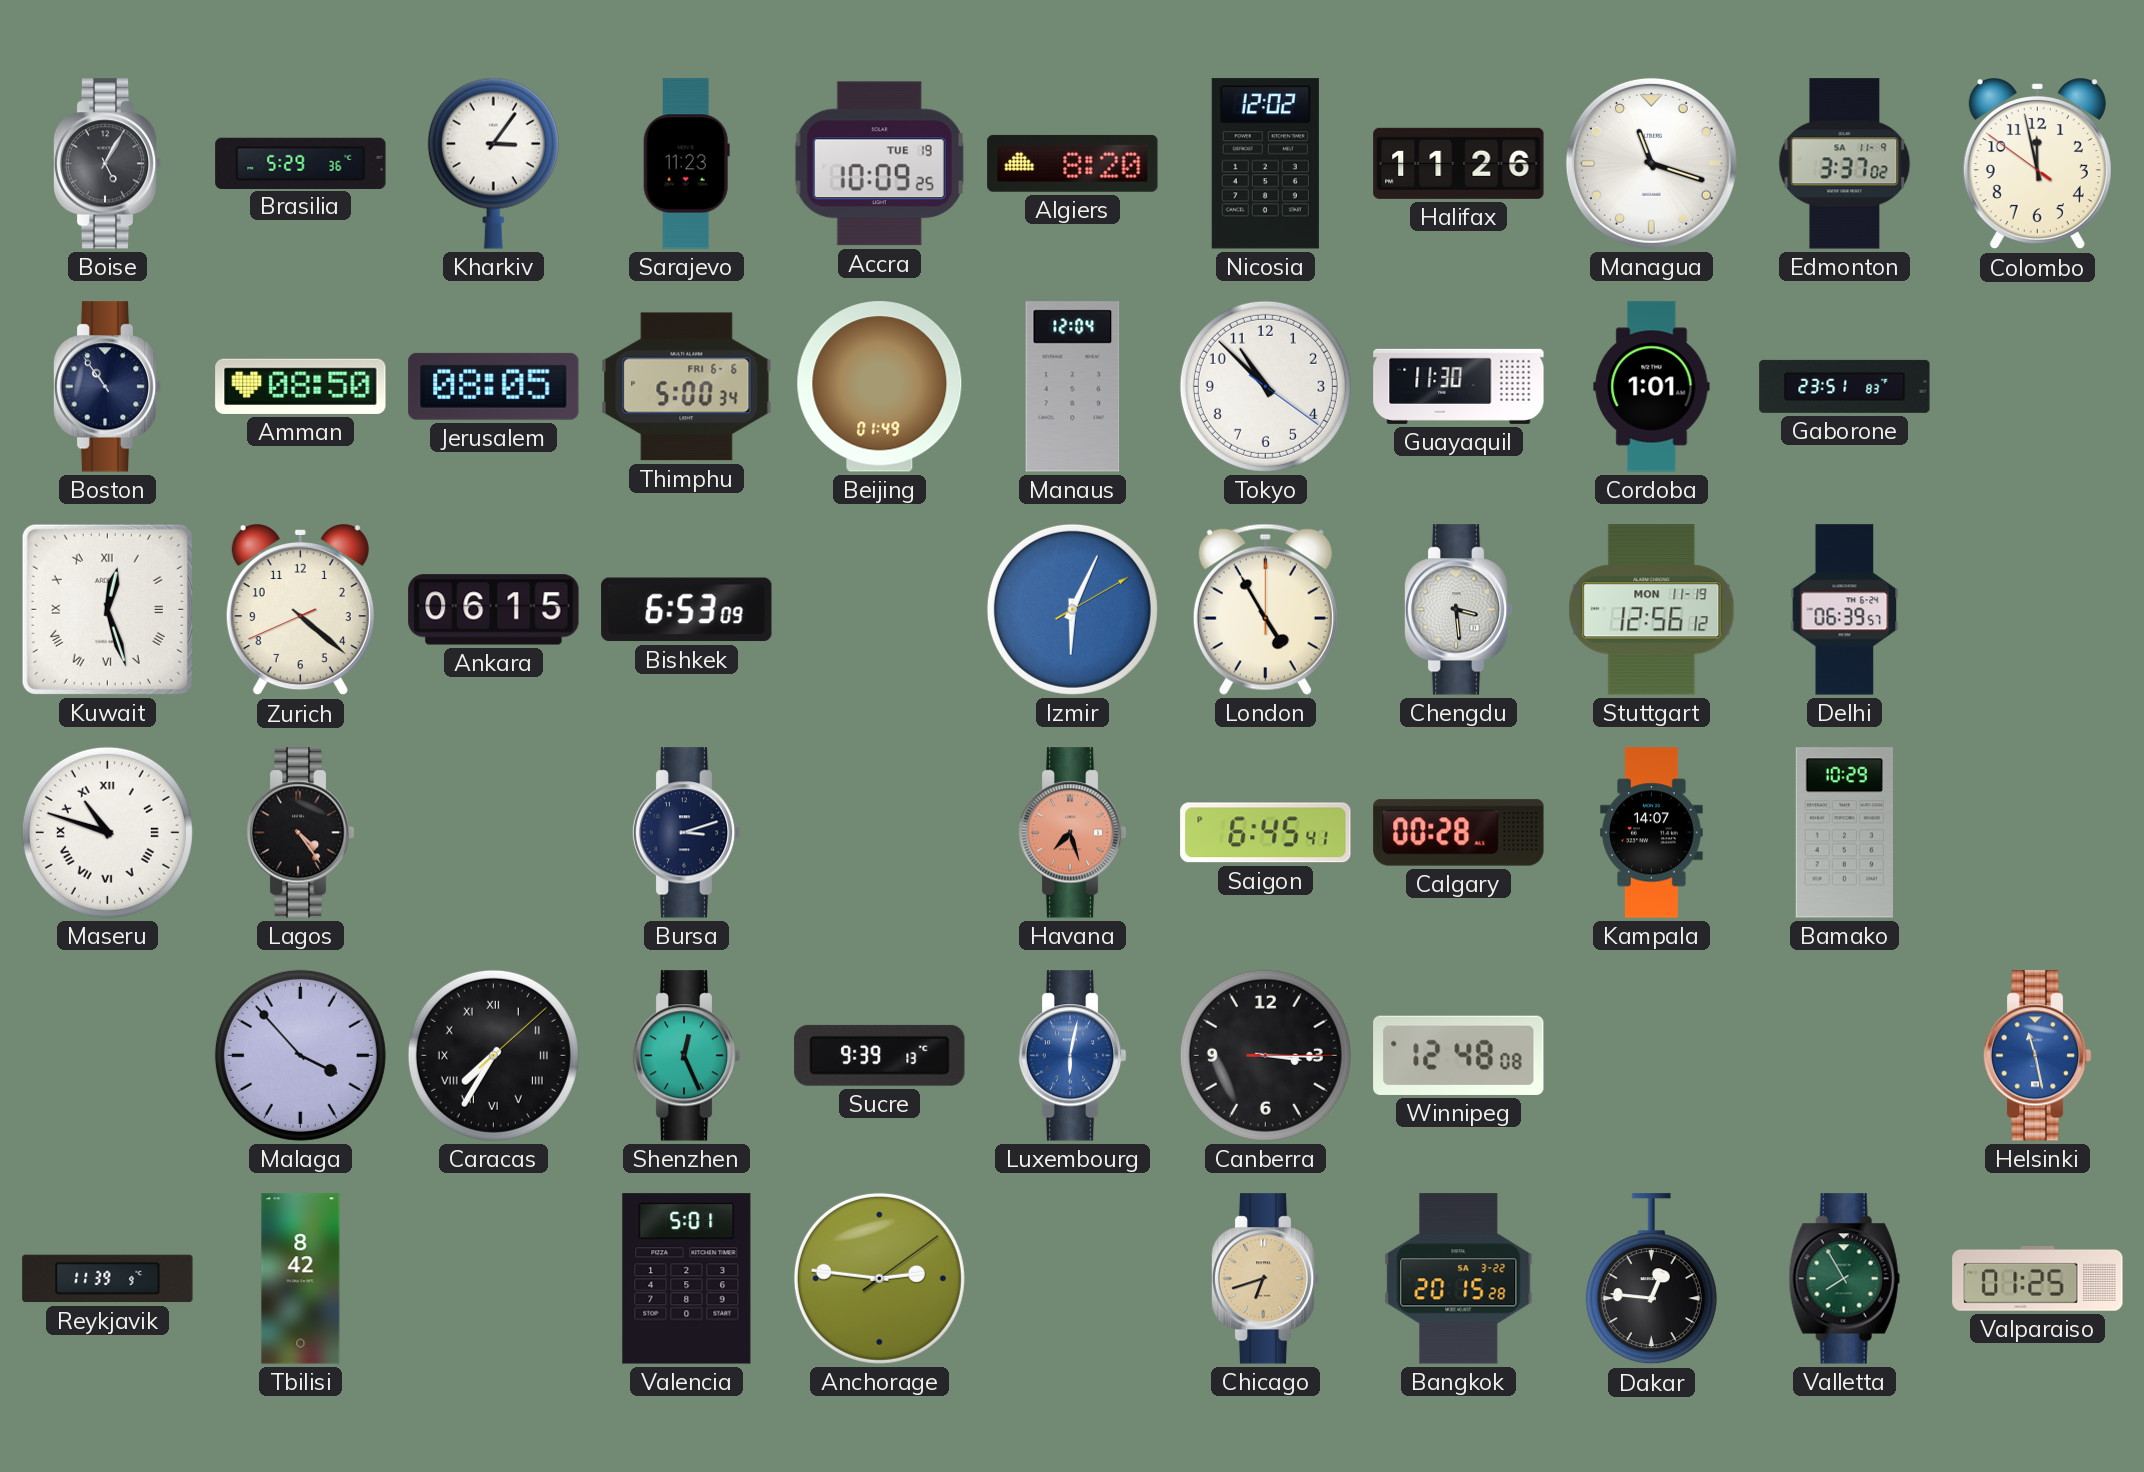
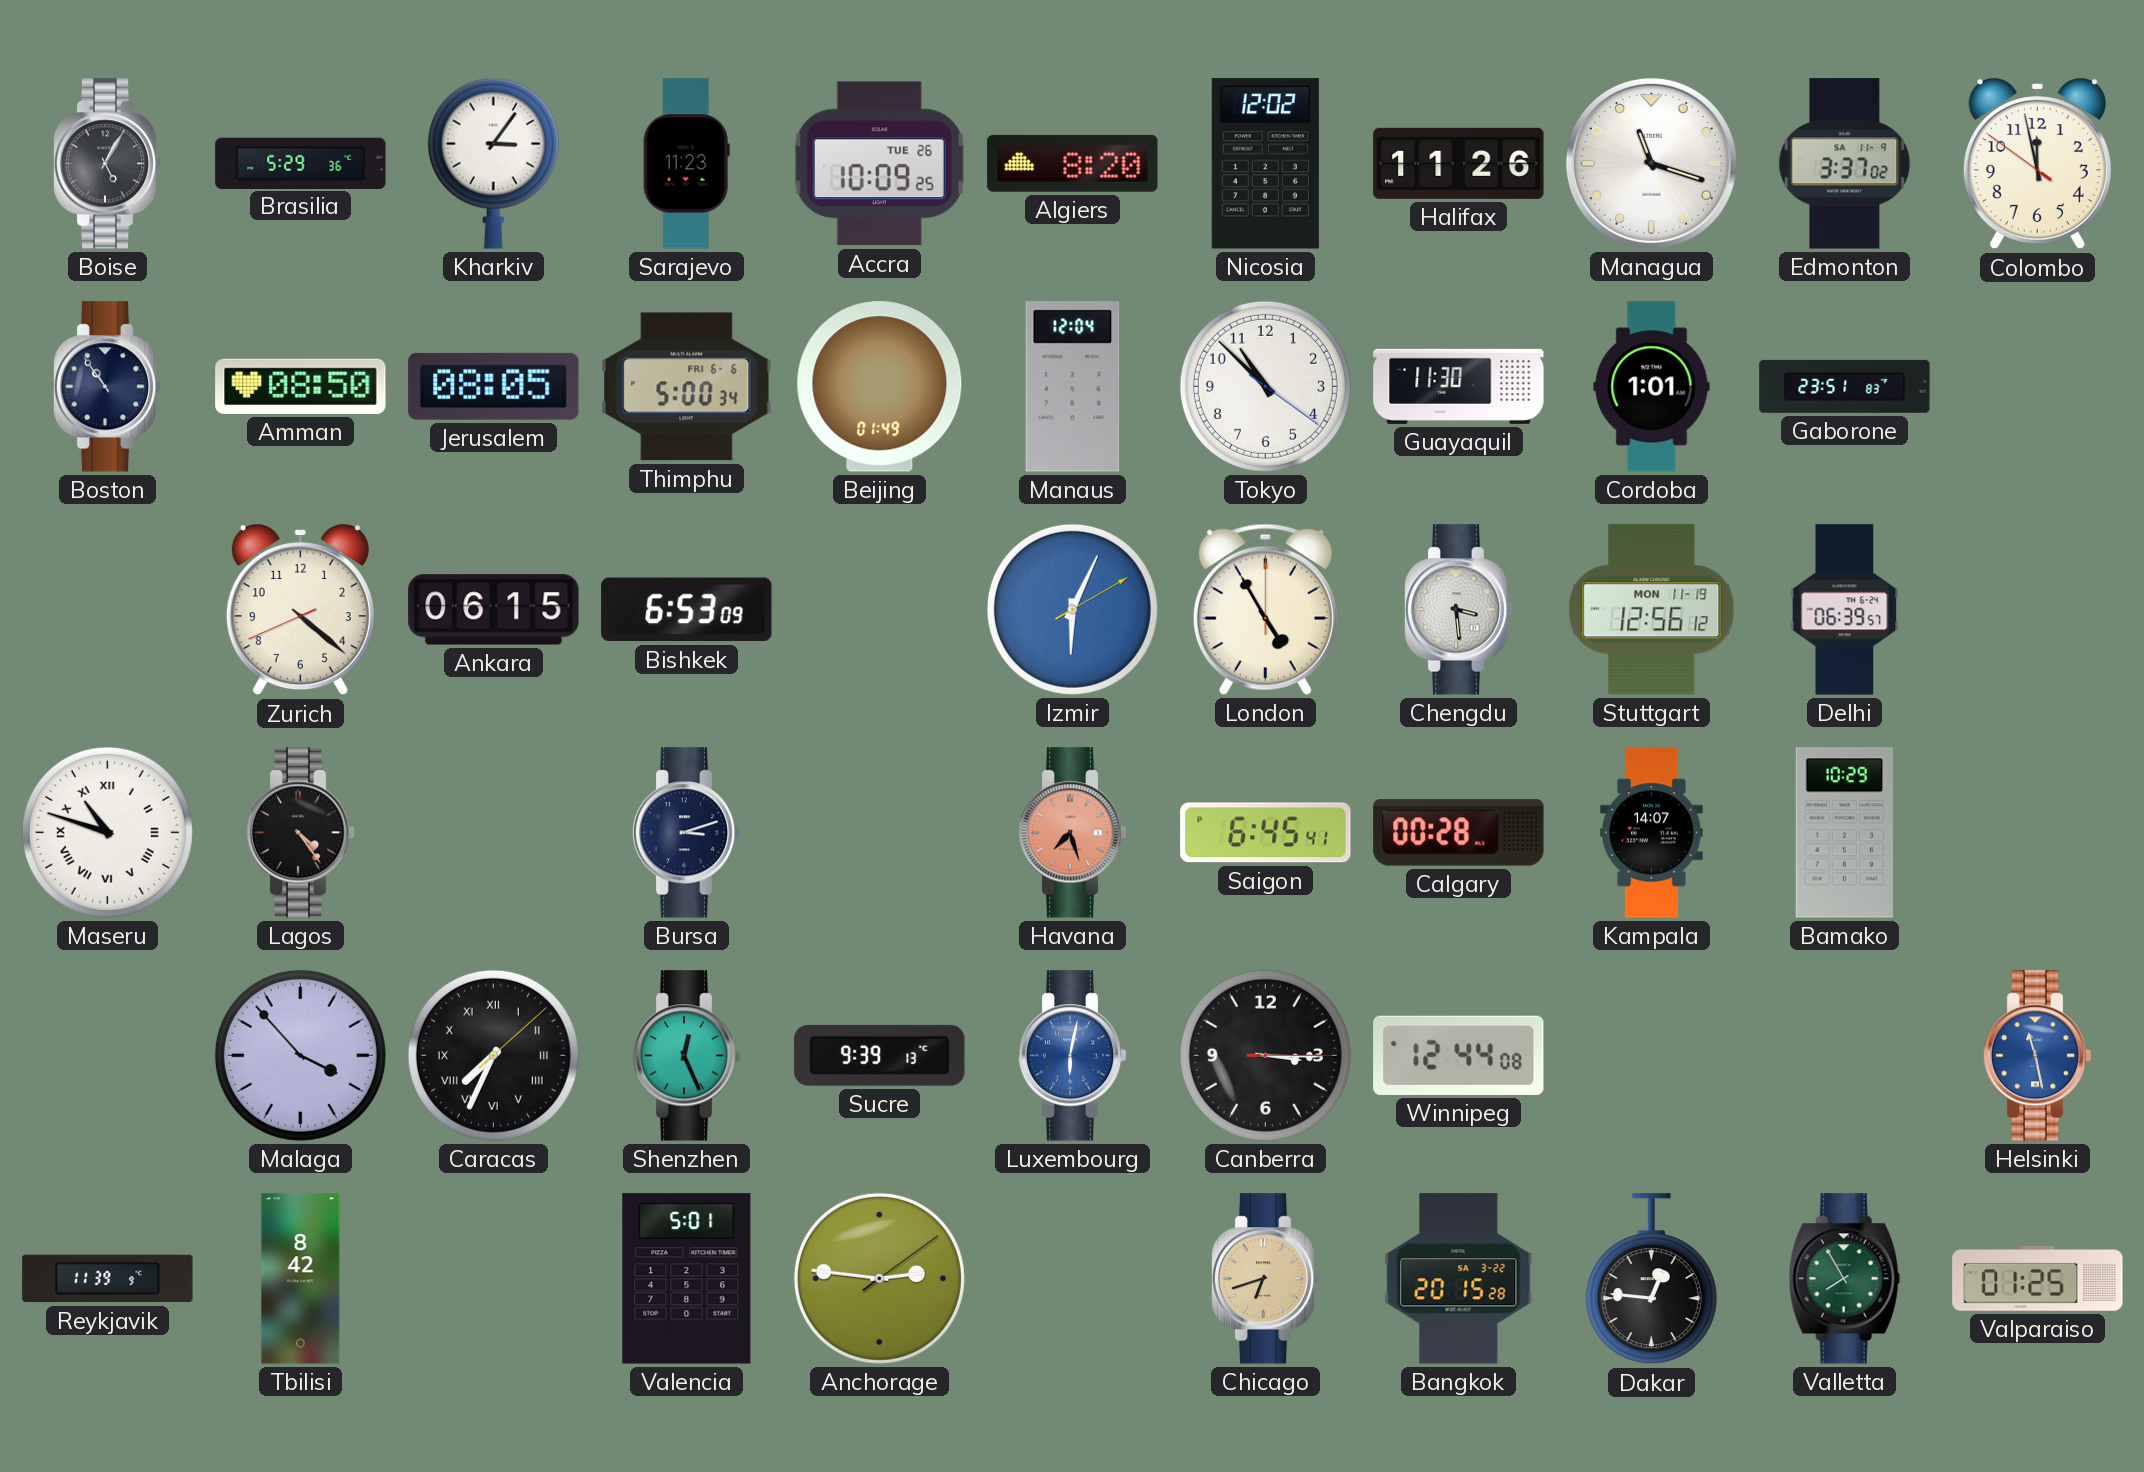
Accra date: TUE 19 -> TUE 26
Kuwait: 12:27 -> none
Caracas: 7:35 -> 7:34
Winnipeg: 12:48 -> 12:44
